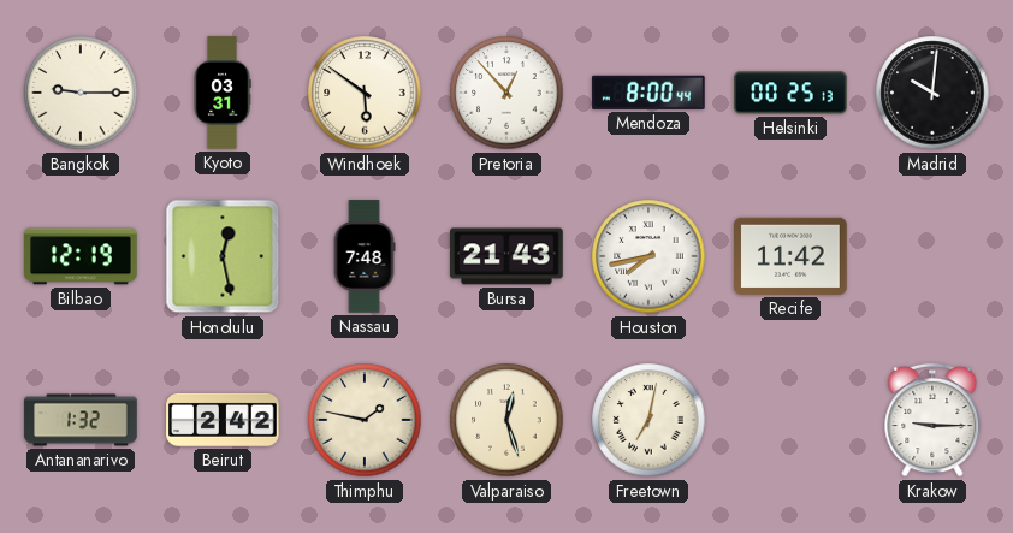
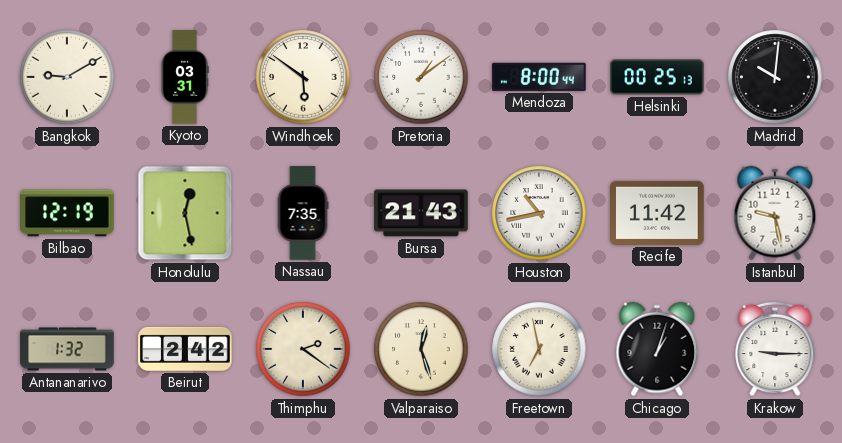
Bangkok: 9:15 -> 9:10
Pretoria: 12:53 -> 1:09
Nassau: 7:48 -> 7:35
Houston: 7:43 -> 10:43
Istanbul: none -> 9:28
Thimphu: 1:47 -> 2:21
Freetown: 7:02 -> 6:58
Chicago: none -> 1:03
